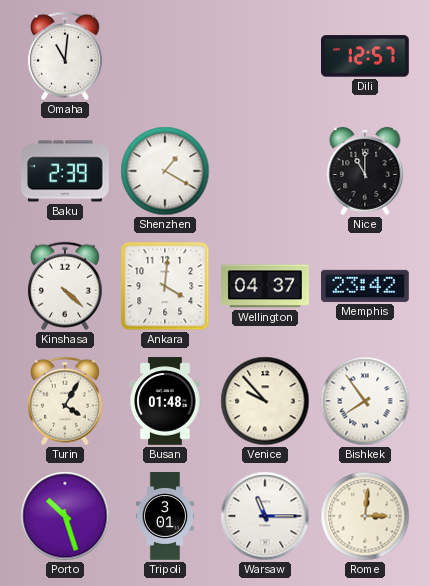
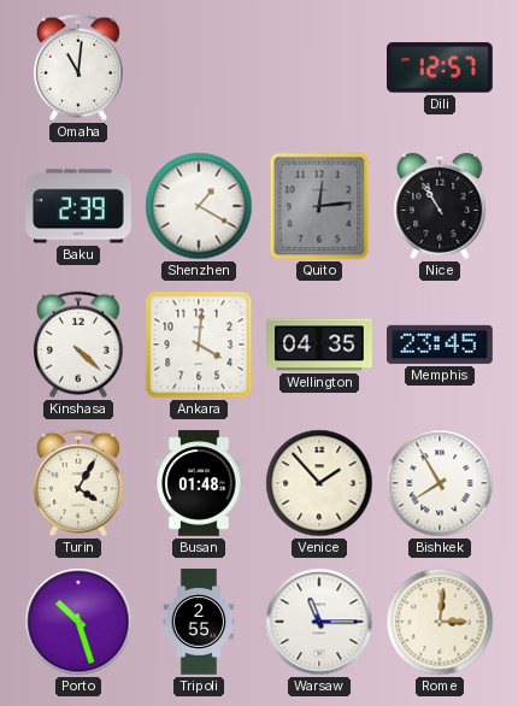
Quito: none -> 12:14
Nice: 11:00 -> 10:55
Wellington: 04:37 -> 04:35
Memphis: 23:42 -> 23:45
Venice: 9:53 -> 1:53
Bishkek: 7:54 -> 7:55
Tripoli: 3:01 -> 2:55
